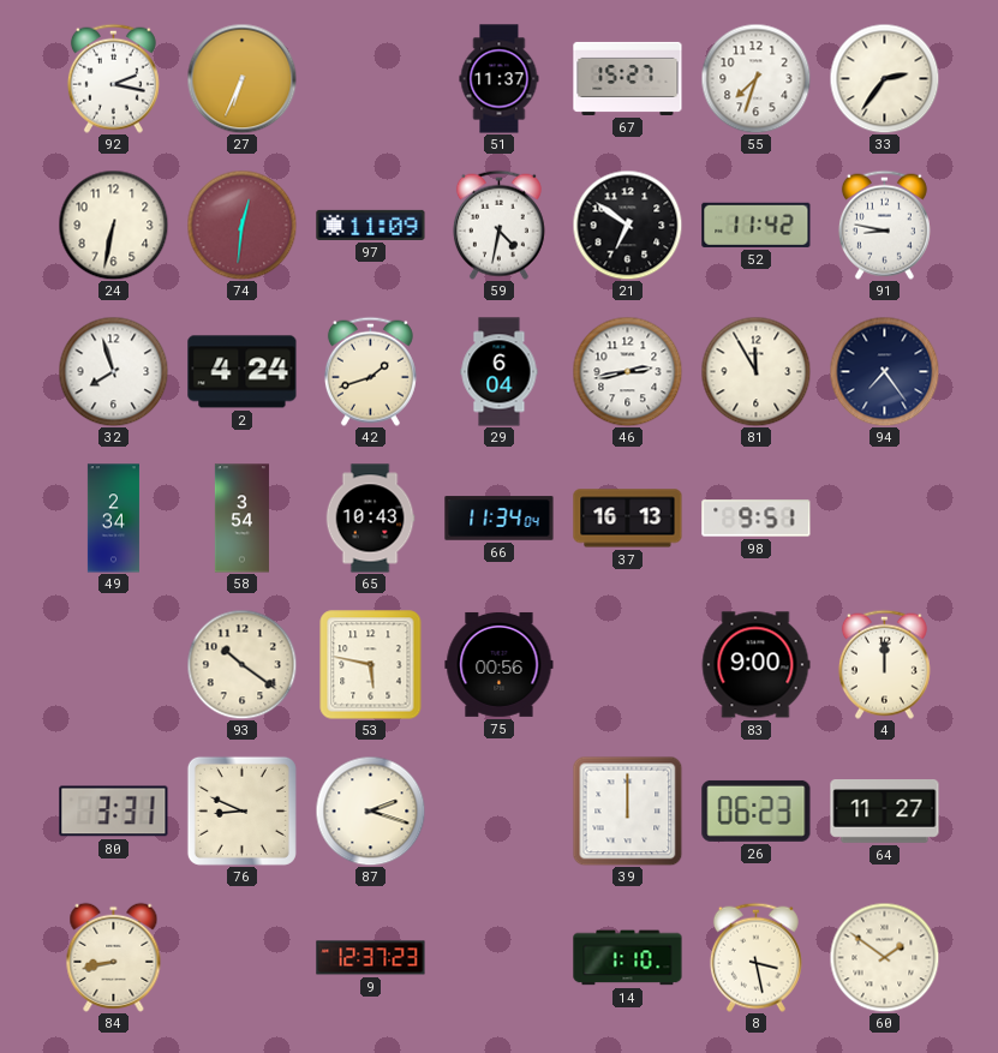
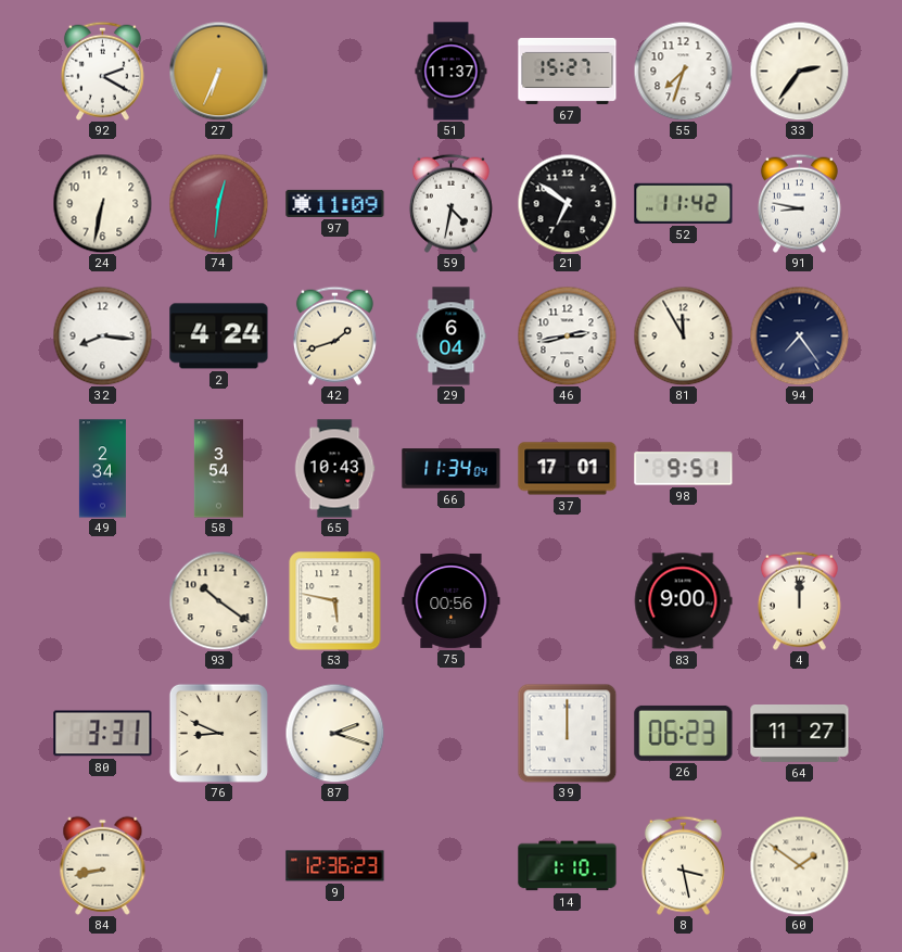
92: 2:17 -> 2:20
32: 7:57 -> 8:16
37: 16:13 -> 17:01
9: 12:37 -> 12:36
